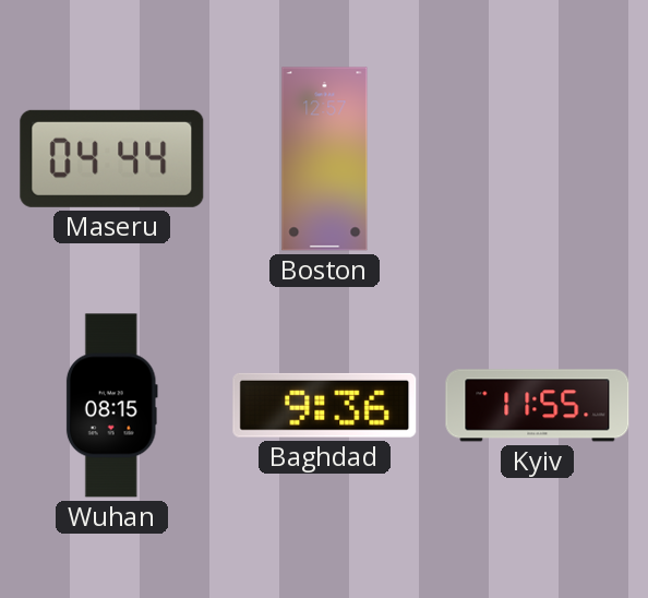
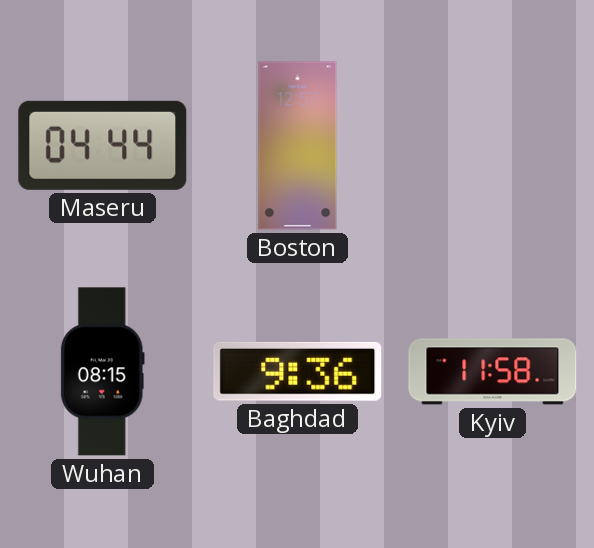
Kyiv: 11:55 -> 11:58
